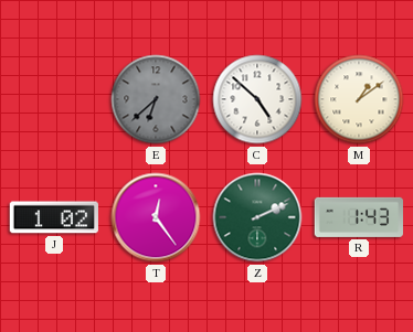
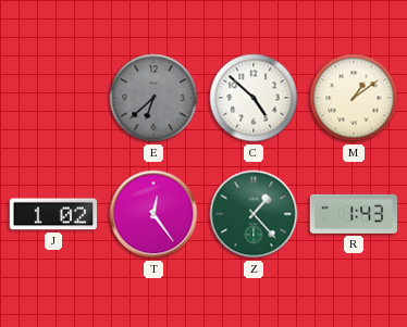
Z: 2:11 -> 1:23
